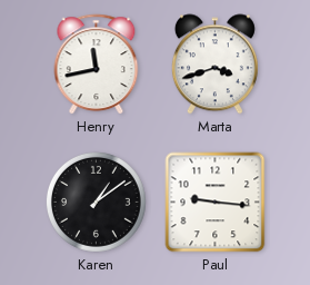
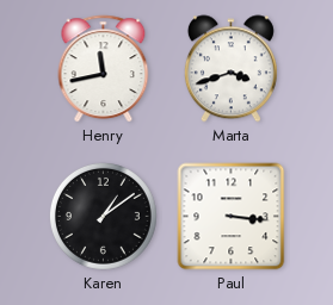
Paul: 9:16 -> 3:16
